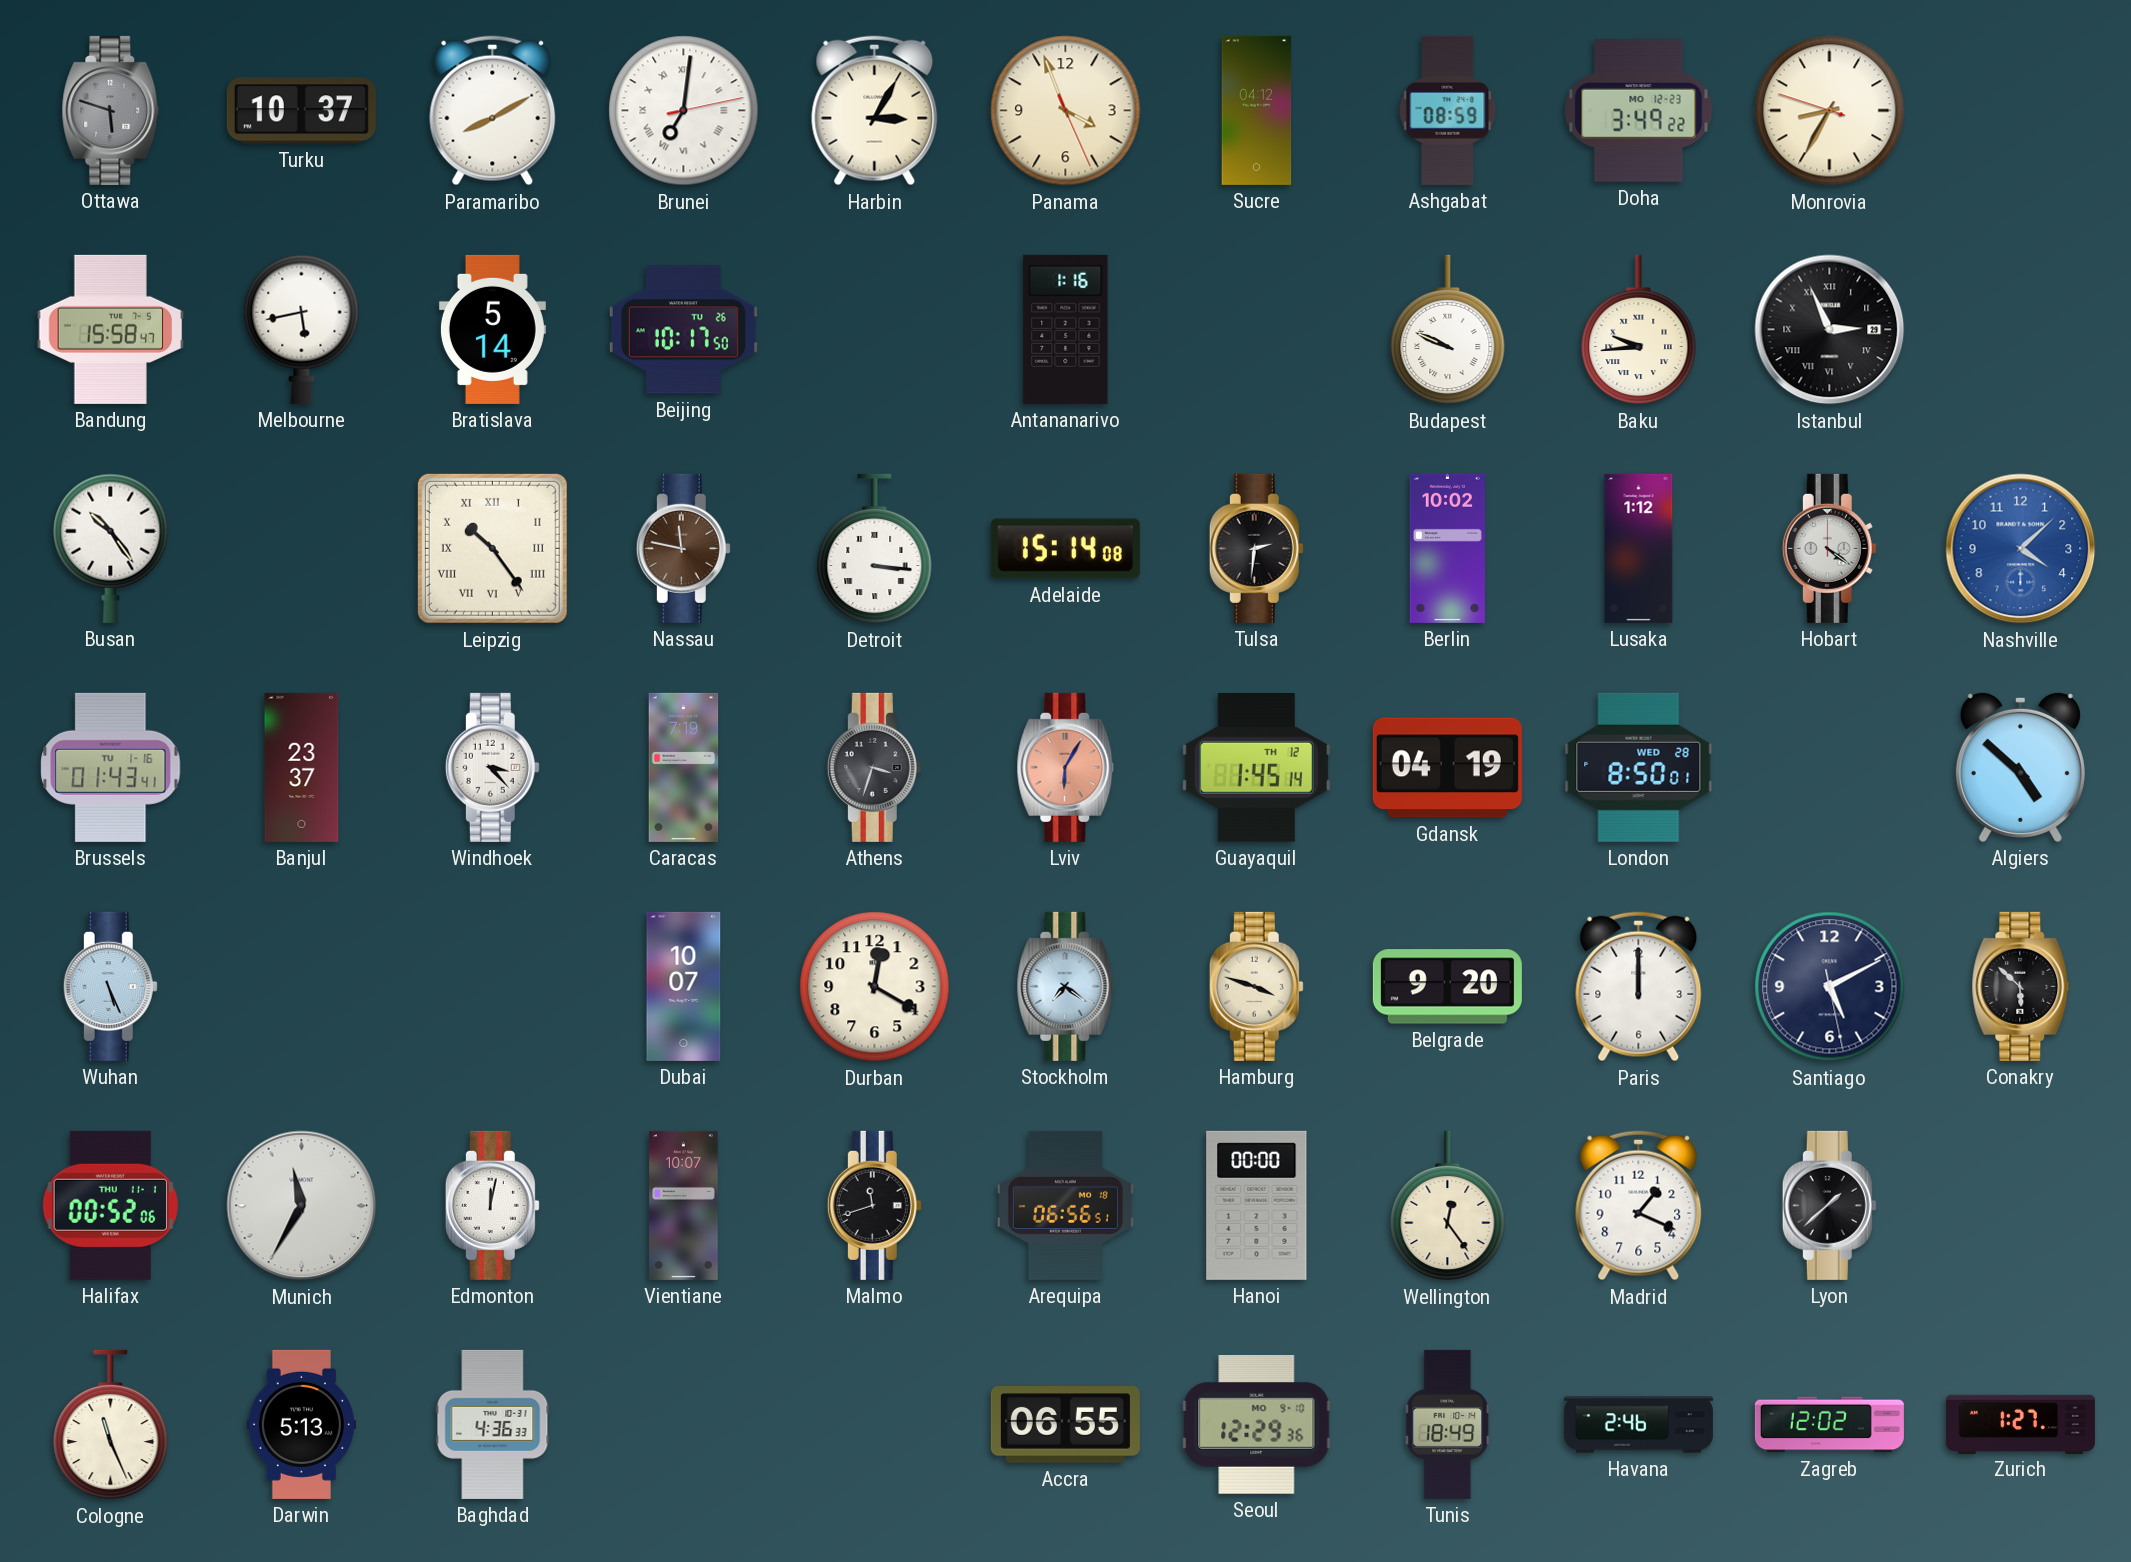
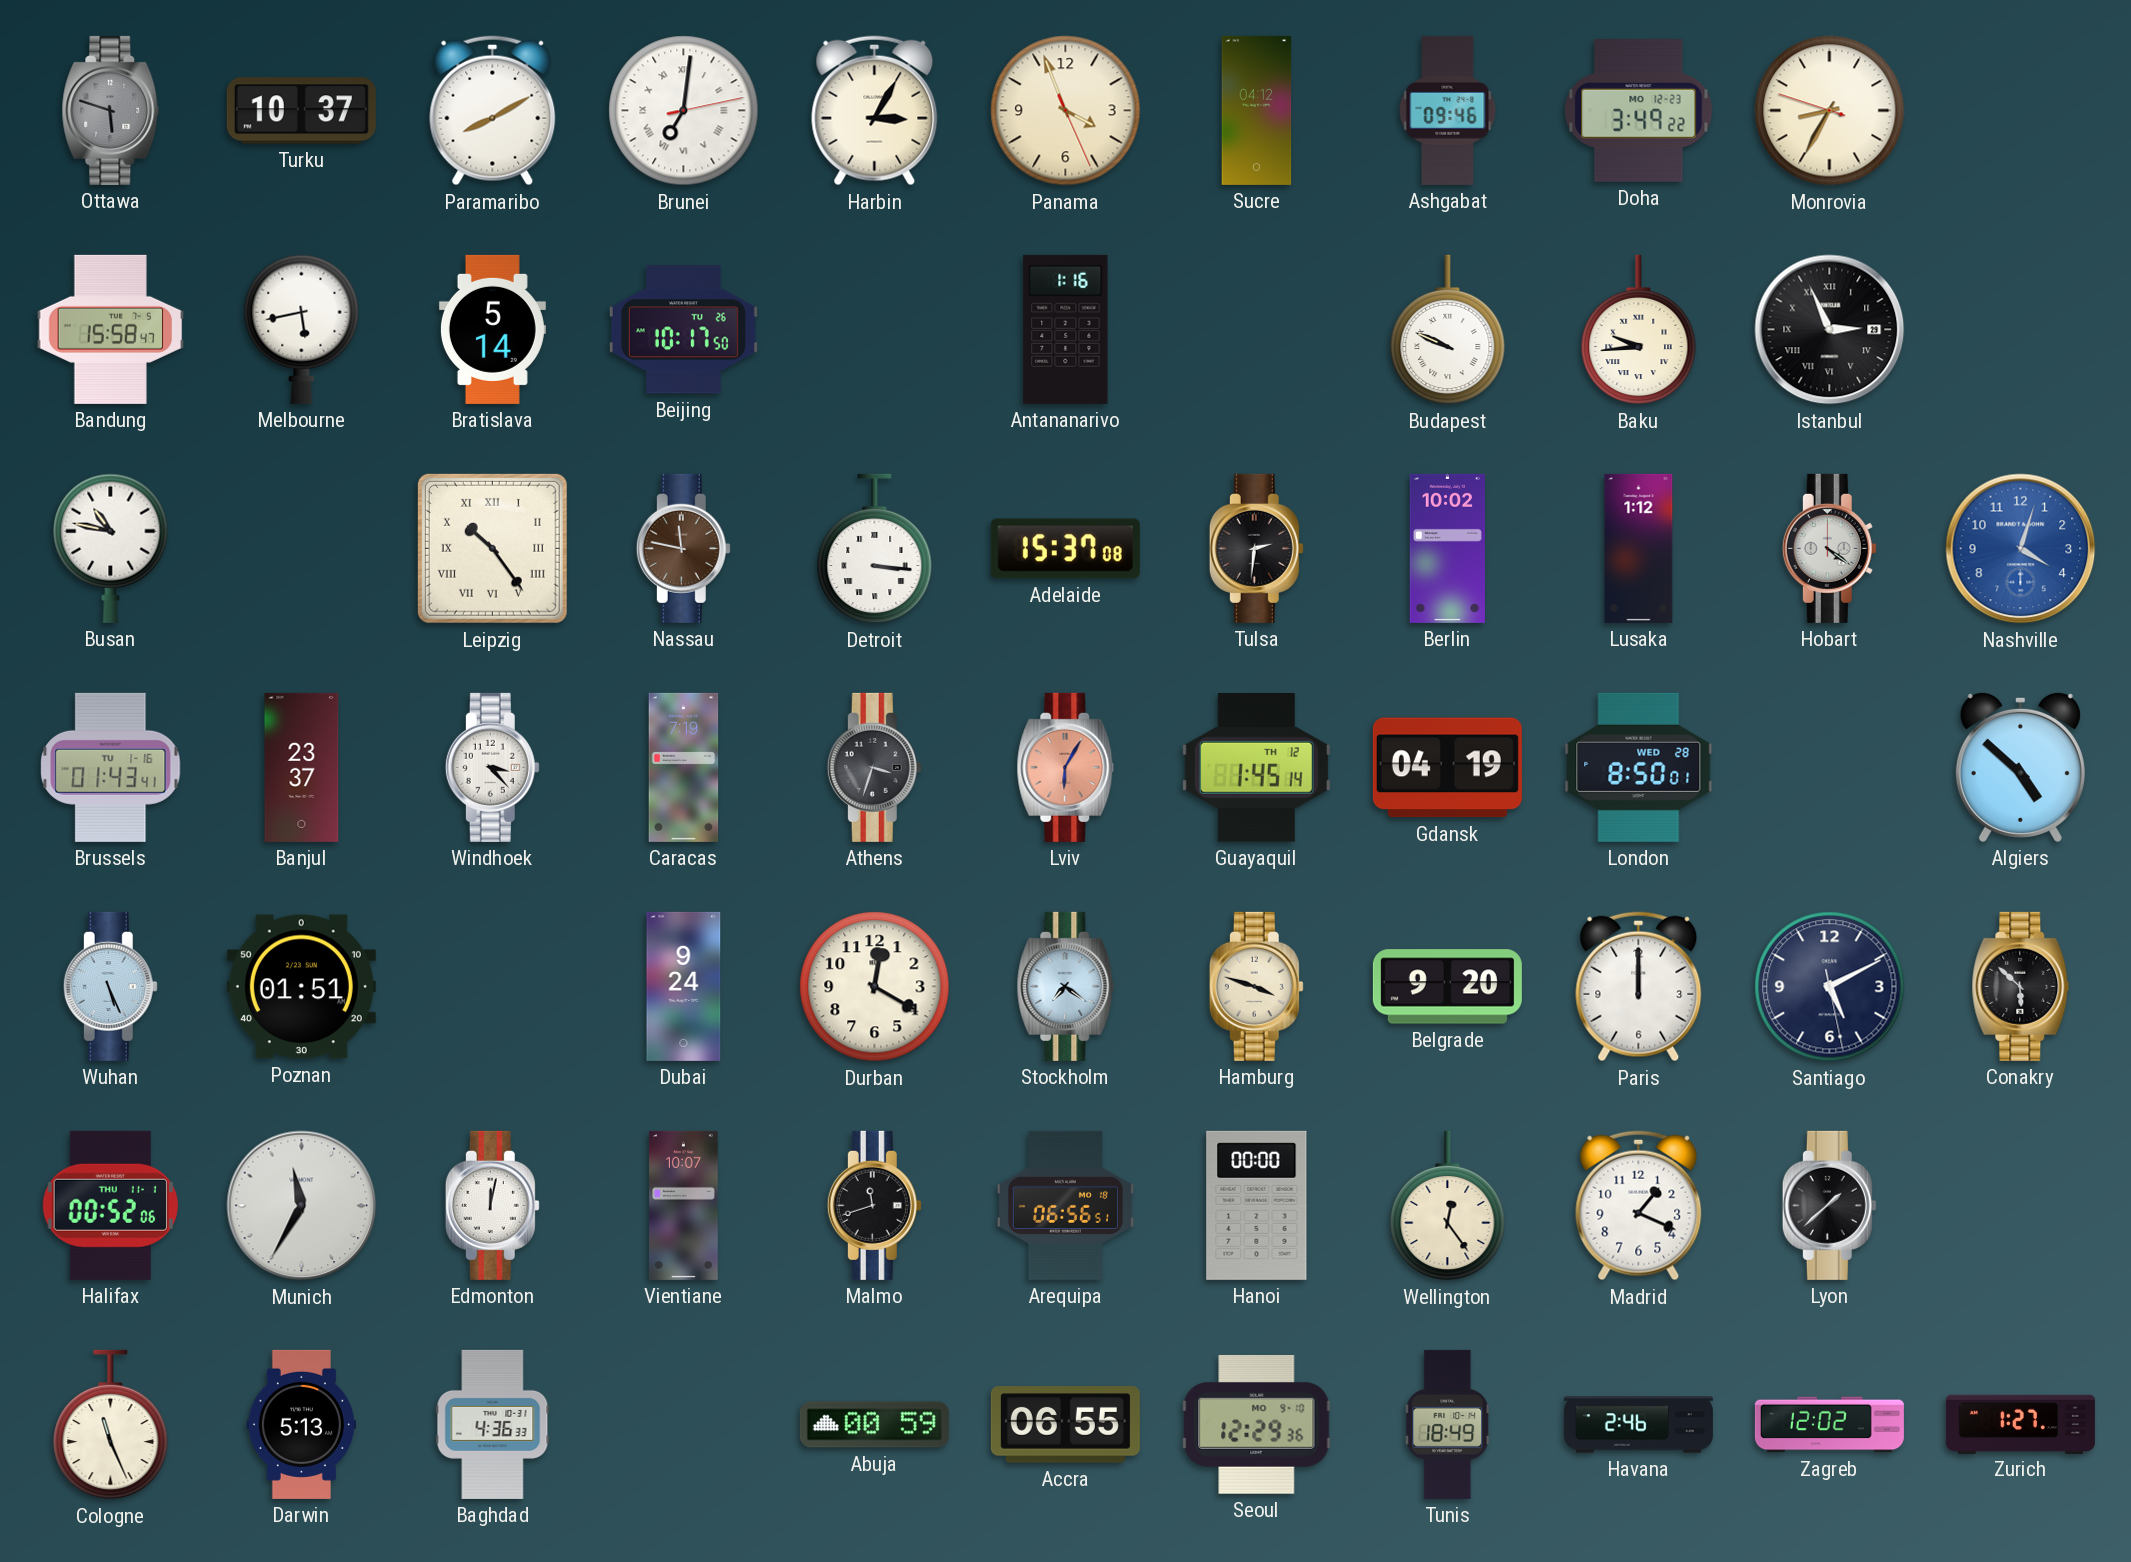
Ashgabat: 08:59 -> 09:46
Busan: 10:24 -> 10:47
Adelaide: 15:14 -> 15:37
Nashville: 4:08 -> 4:03
Poznan: none -> 01:51
Dubai: 10:07 -> 9:24
Abuja: none -> 00:59
